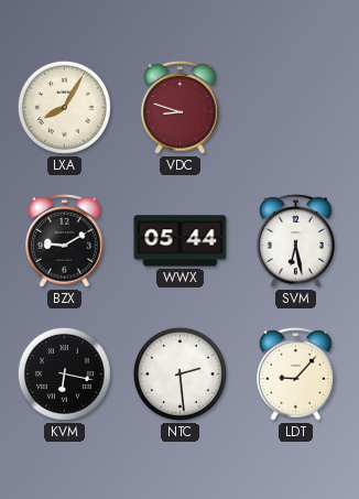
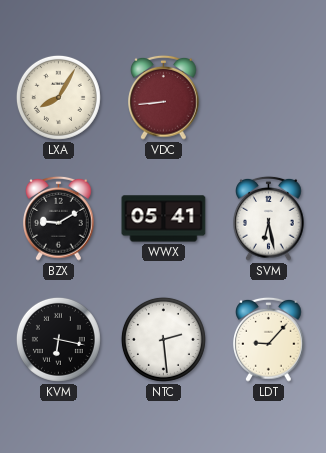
VDC: 8:48 -> 8:44
WWX: 05:44 -> 05:41
